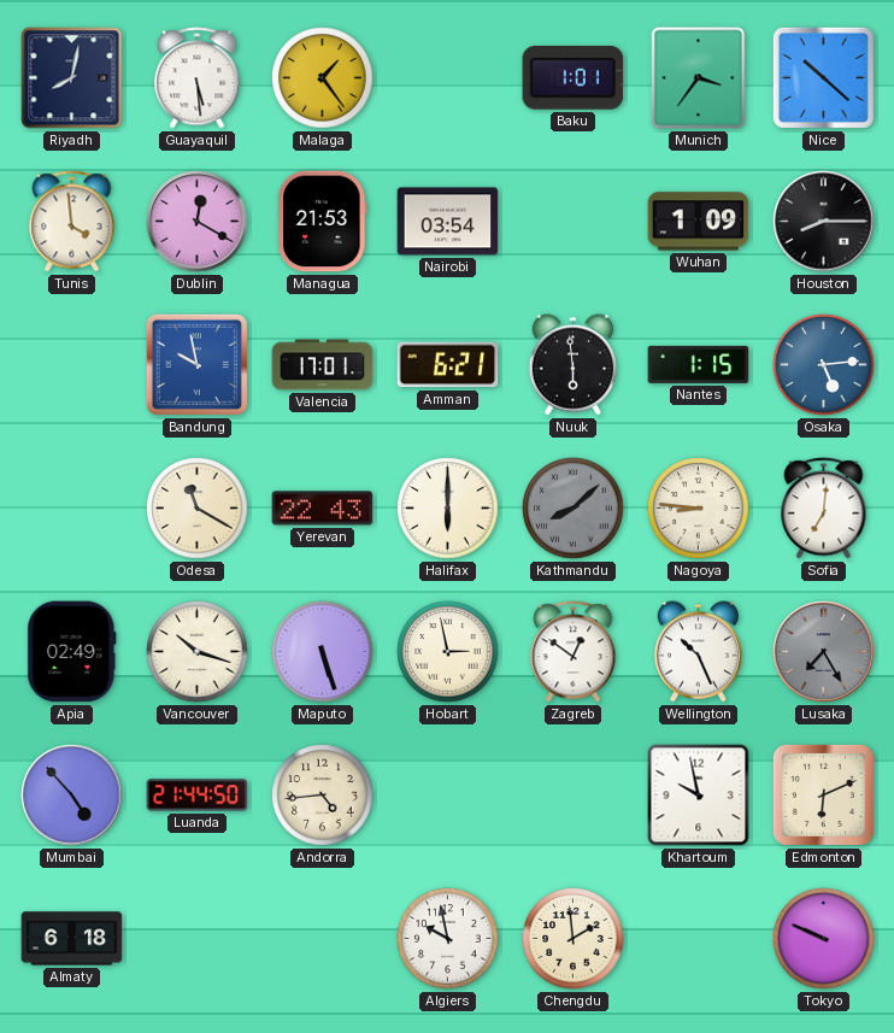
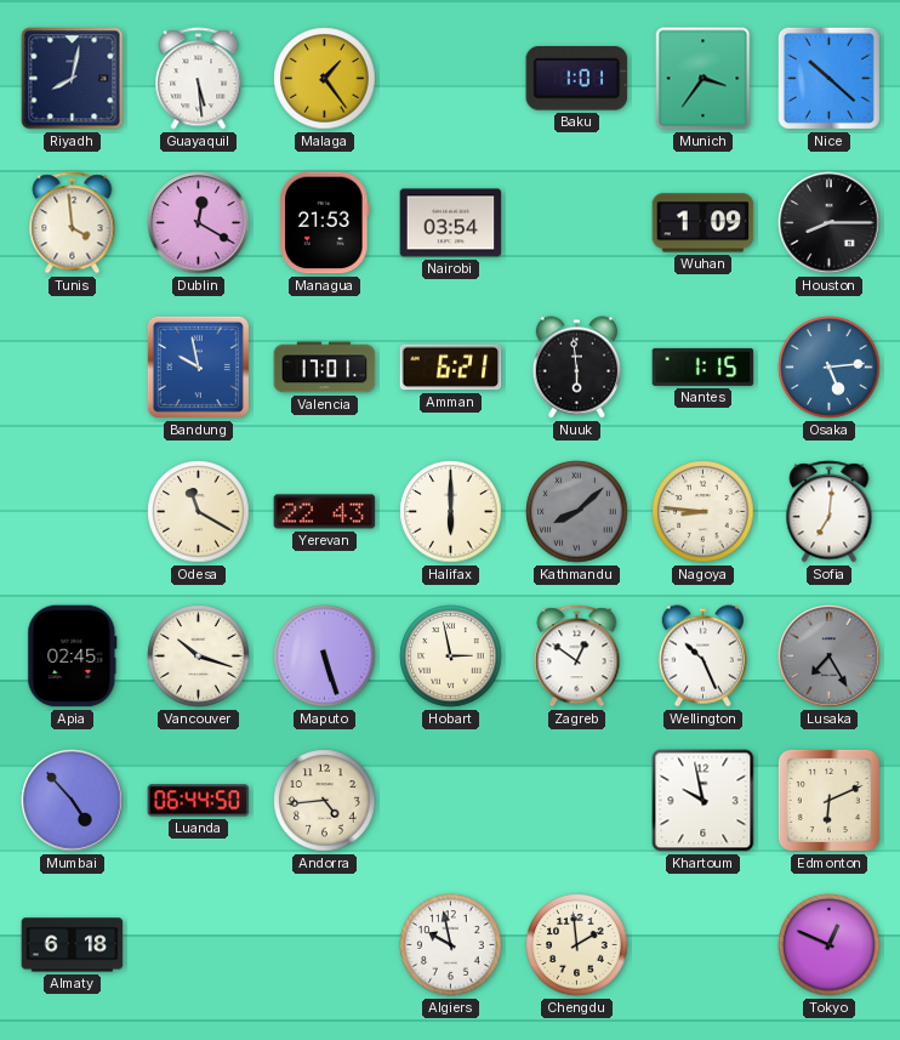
Apia: 02:49 -> 02:45
Luanda: 21:44 -> 06:44
Tokyo: 9:49 -> 12:49
